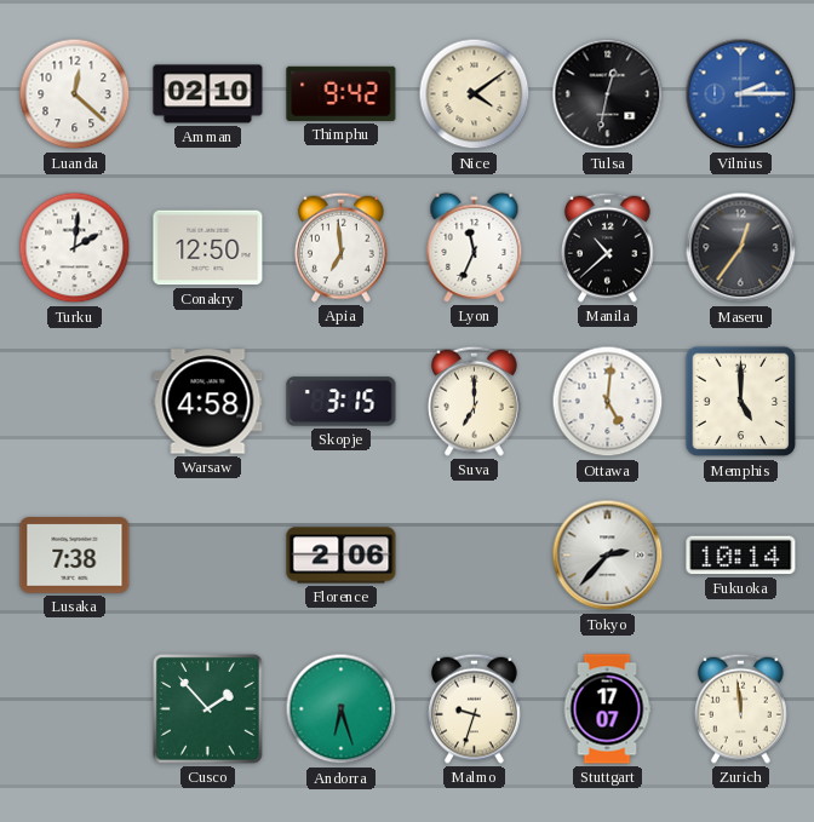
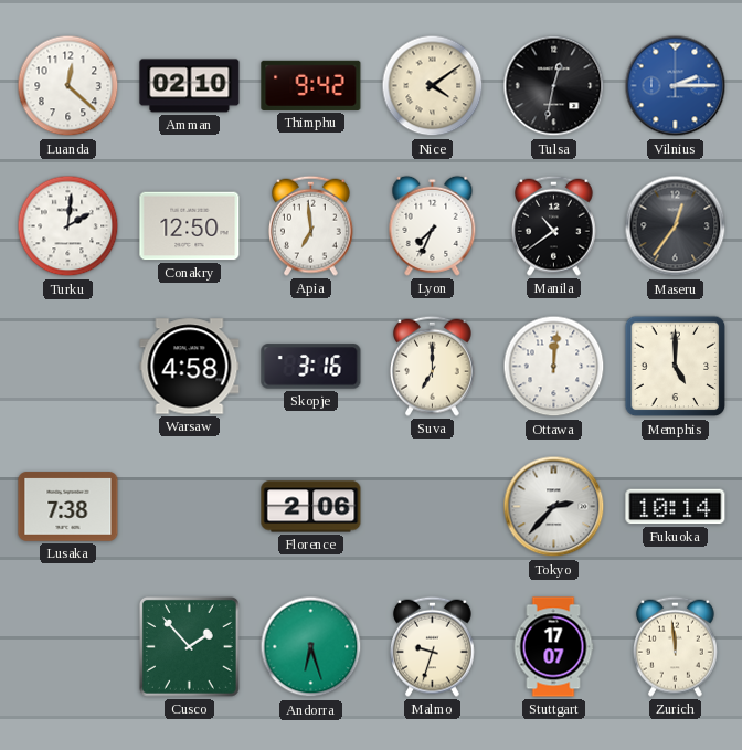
Lyon: 11:34 -> 7:34
Manila: 10:38 -> 10:39
Skopje: 3:15 -> 3:16
Ottawa: 5:01 -> 12:01
